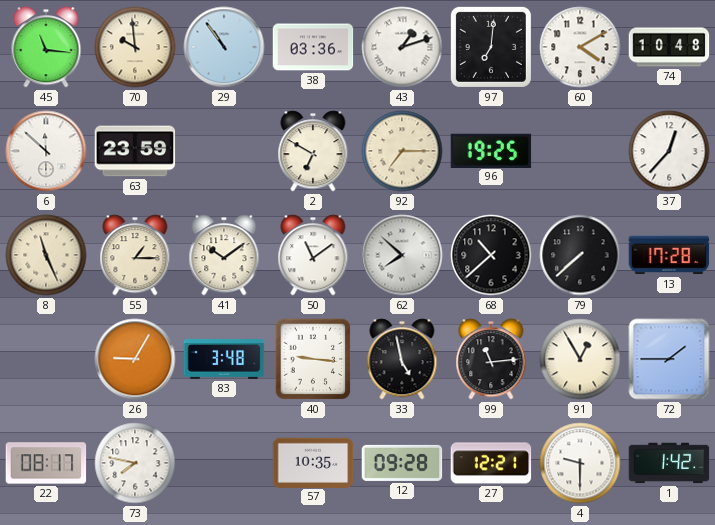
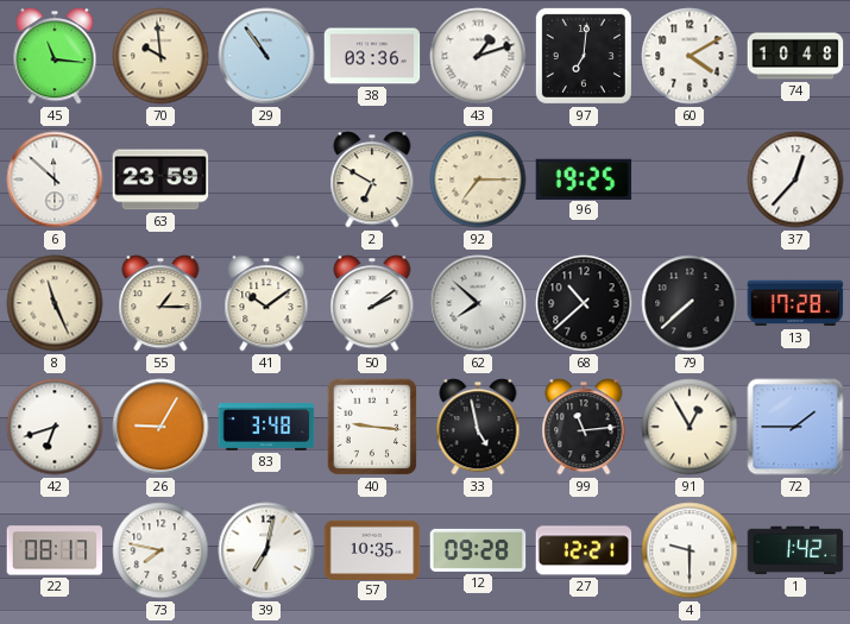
50: 11:09 -> 2:09
42: none -> 6:42
39: none -> 7:02
